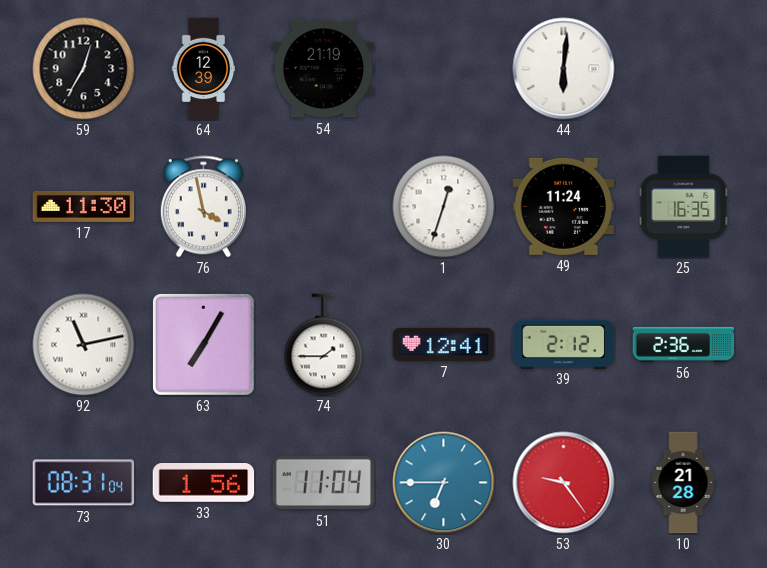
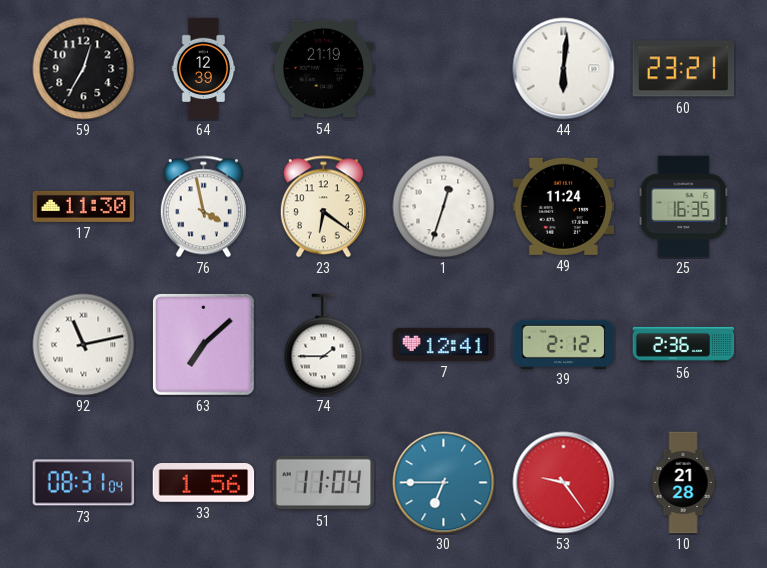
60: none -> 23:21
23: none -> 6:21
63: 7:05 -> 7:08
